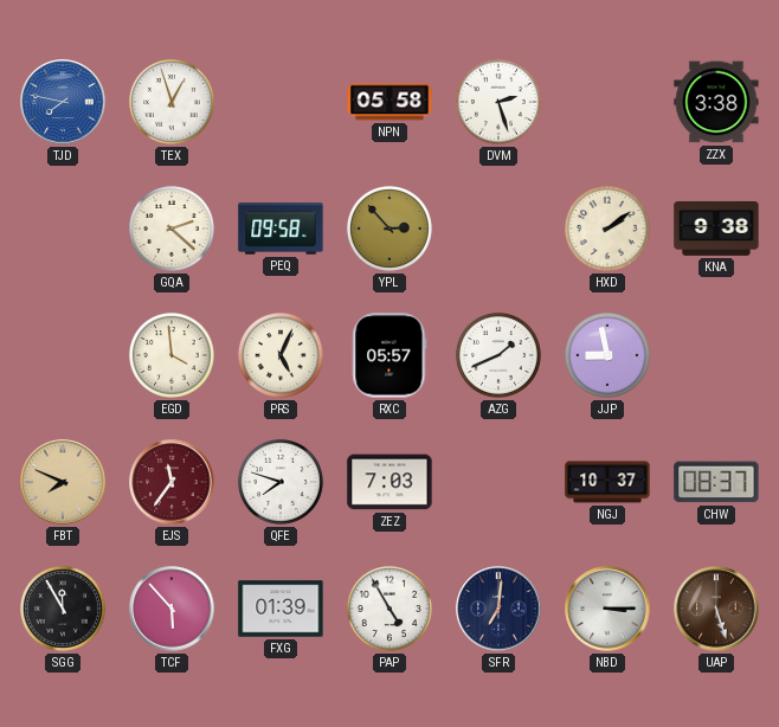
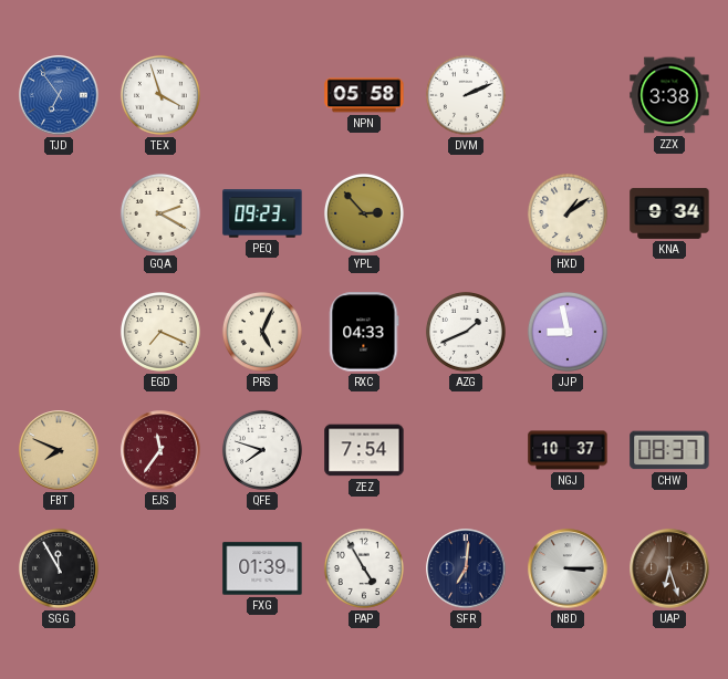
TJD: 7:47 -> 6:54
TEX: 12:57 -> 3:57
DVM: 2:27 -> 2:11
GQA: 2:22 -> 2:20
PEQ: 09:58 -> 09:23
HXD: 2:09 -> 1:09
KNA: 9:38 -> 9:34
EGD: 3:59 -> 7:19
RXC: 05:57 -> 04:33
ZEZ: 7:03 -> 7:54
TCF: 5:53 -> none
UAP: 5:27 -> 6:27
